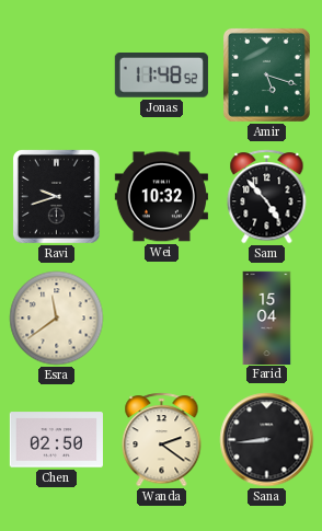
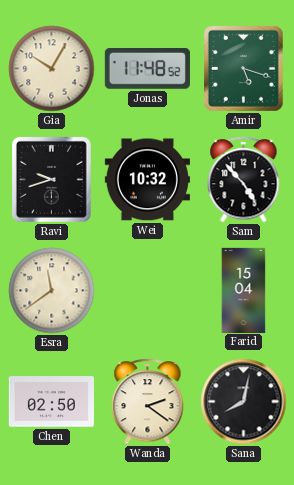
Gia: none -> 10:05
Sana: 8:44 -> 8:02
